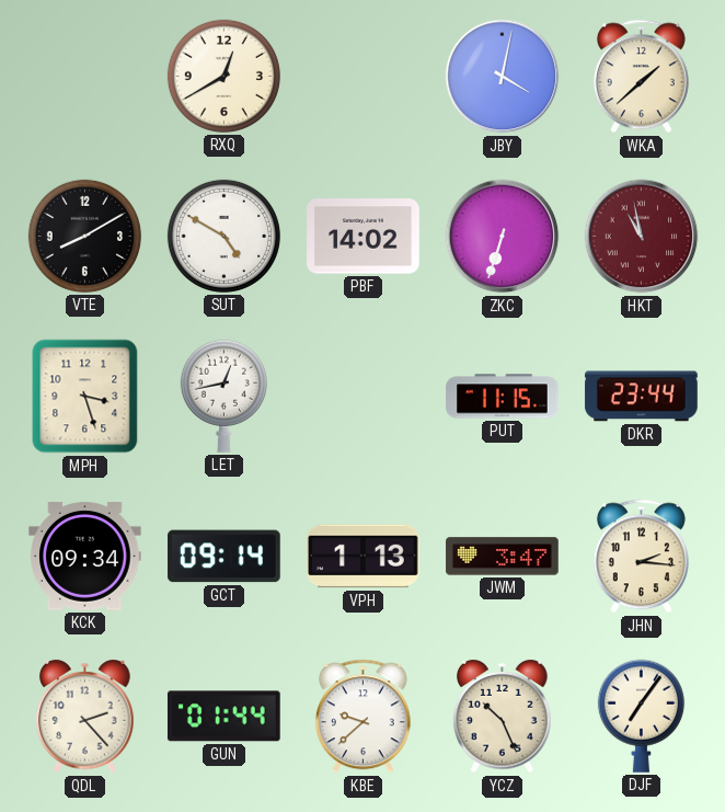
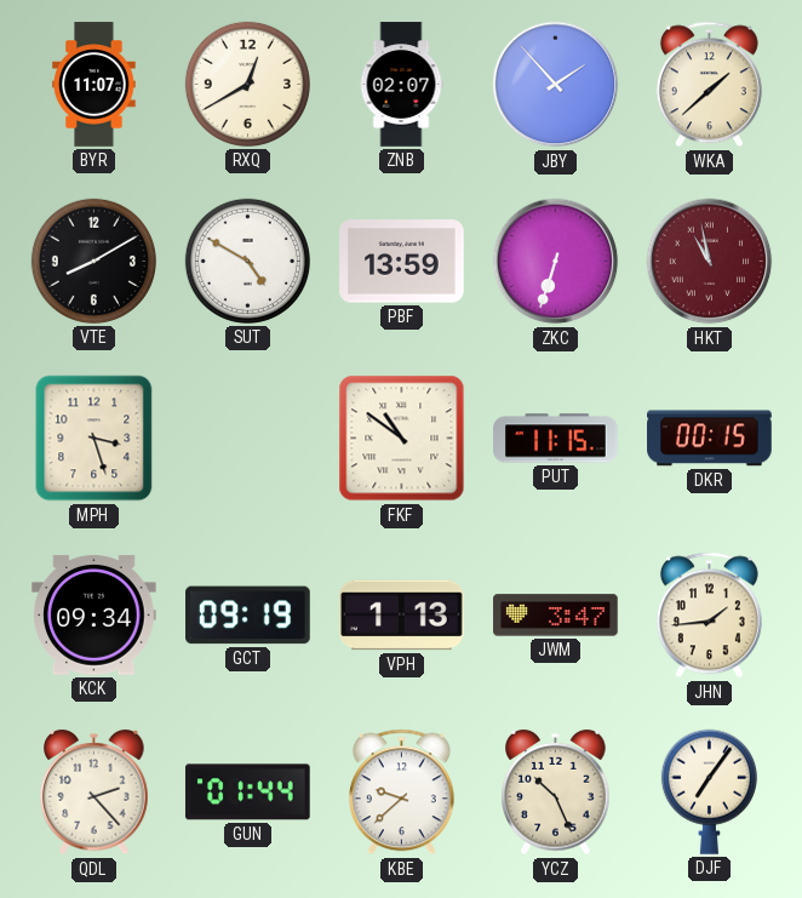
BYR: none -> 11:07
ZNB: none -> 02:07
JBY: 4:02 -> 1:53
PBF: 14:02 -> 13:59
LET: 12:43 -> none
FKF: none -> 10:51
DKR: 23:44 -> 00:15
GCT: 09:14 -> 09:19
JHN: 2:16 -> 1:44
